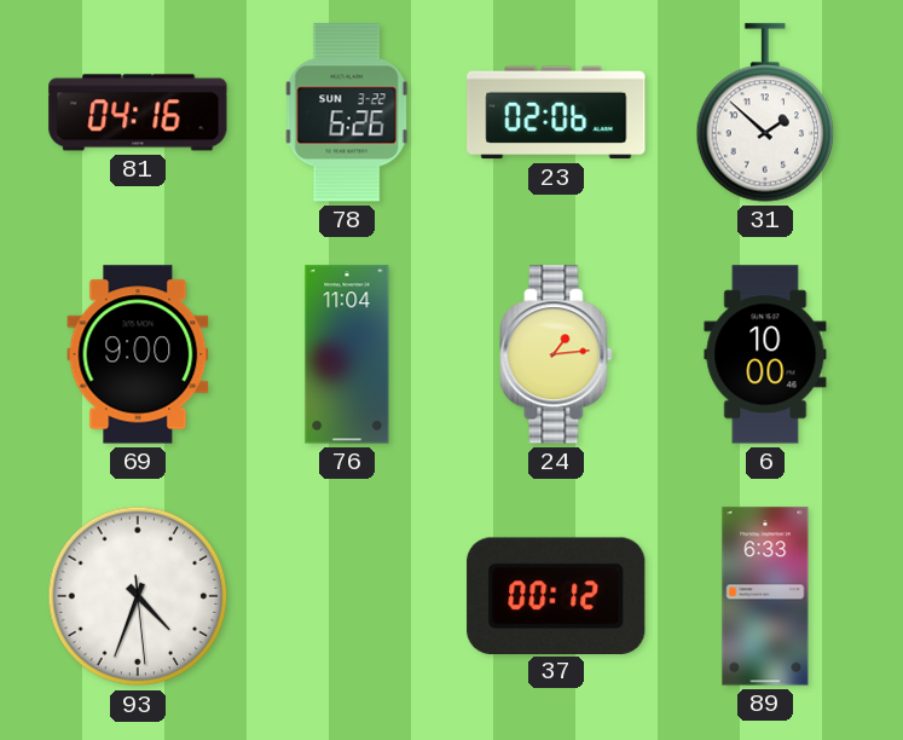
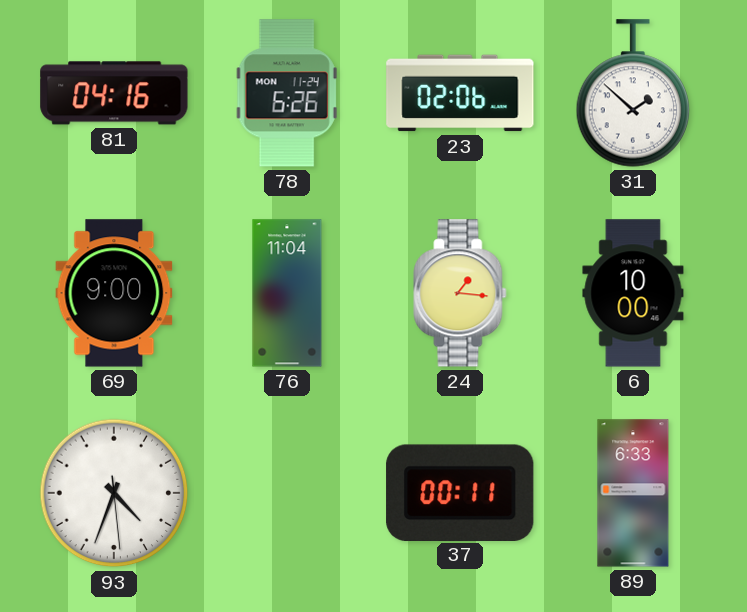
78 date: SUN 3-22 -> MON 11-24
24: 1:14 -> 1:16
37: 00:12 -> 00:11
